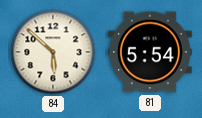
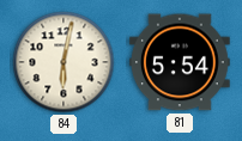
84: 5:52 -> 6:02
